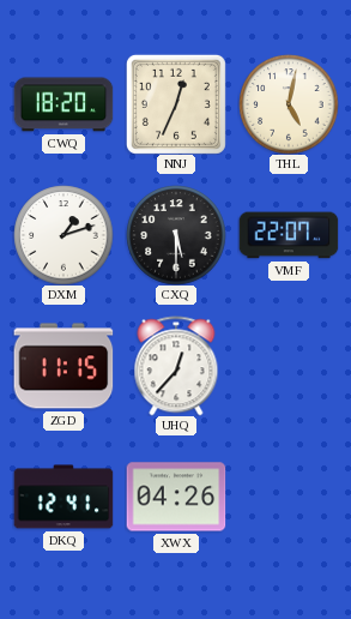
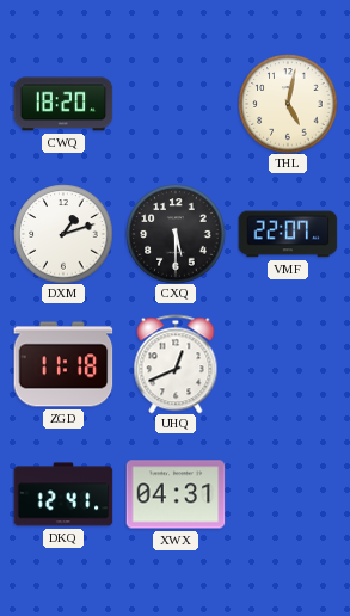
NNJ: 12:34 -> none
ZGD: 11:15 -> 11:18
UHQ: 12:37 -> 12:41
XWX: 04:26 -> 04:31
